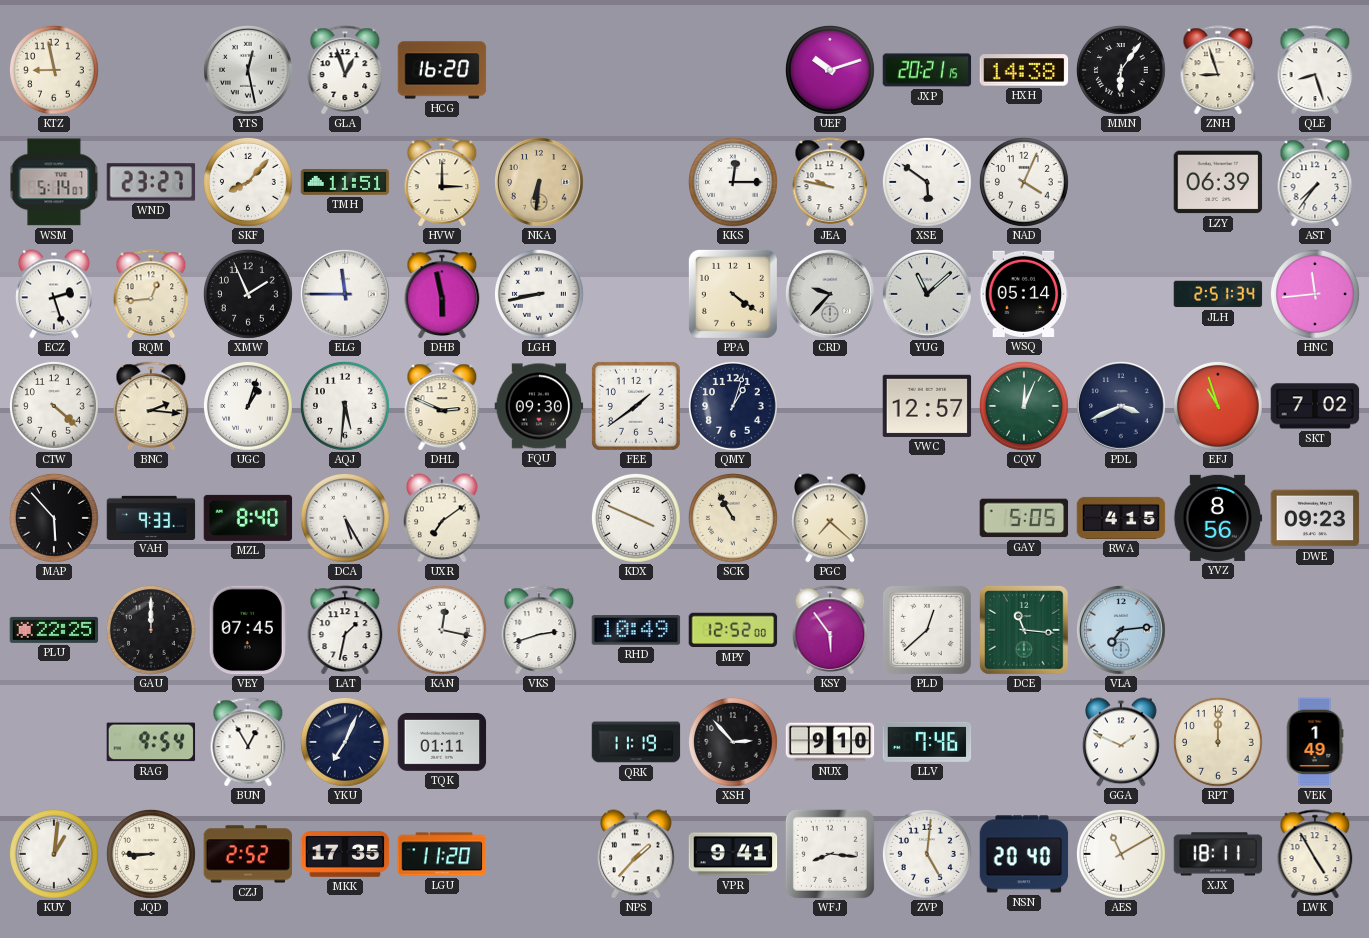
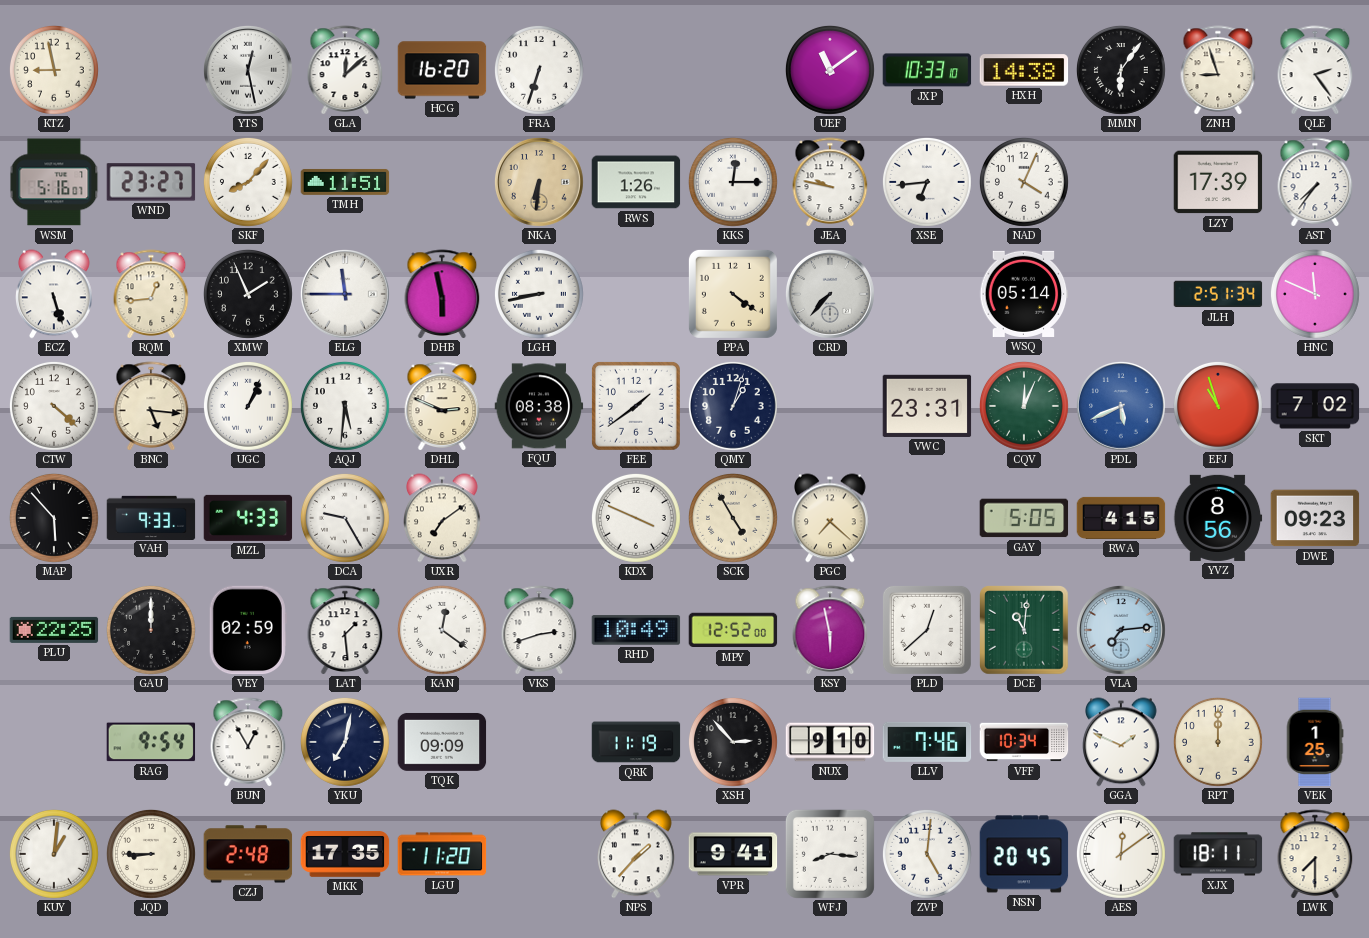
GLA: 12:57 -> 12:08
FRA: none -> 6:33
UEF: 10:12 -> 11:09
JXP: 20:21 -> 10:33
QLE: 8:27 -> 2:24
WSM: 5:14 -> 5:16
HVW: 3:00 -> none
RWS: none -> 1:26
XSE: 5:51 -> 6:44
LZY: 06:39 -> 17:39
ECZ: 2:27 -> 5:27
CRD: 9:37 -> 7:37
YUG: 11:08 -> none
HNC: 11:44 -> 11:49
BNC: 2:16 -> 5:16
UGC: 1:03 -> 1:04
FQU: 09:30 -> 08:38
VWC: 12:57 -> 23:31
PDL: 3:41 -> 5:41
PDL dial: navy -> blue
MZL: 8:40 -> 4:33
DCA: 5:25 -> 9:25
SCK: 10:55 -> 4:55
VEY: 07:45 -> 02:59
LAT: 1:32 -> 1:29
KAN: 12:17 -> 12:21
KSY: 5:54 -> 5:58
DCE: 11:16 -> 11:01
YKU: 7:04 -> 7:02
TQK: 01:11 -> 09:09
VFF: none -> 10:34
VEK: 1:49 -> 1:25
CZJ: 2:52 -> 2:48
NSN: 20:40 -> 20:45
AES: 11:10 -> 12:09
LWK: 4:55 -> 7:30
